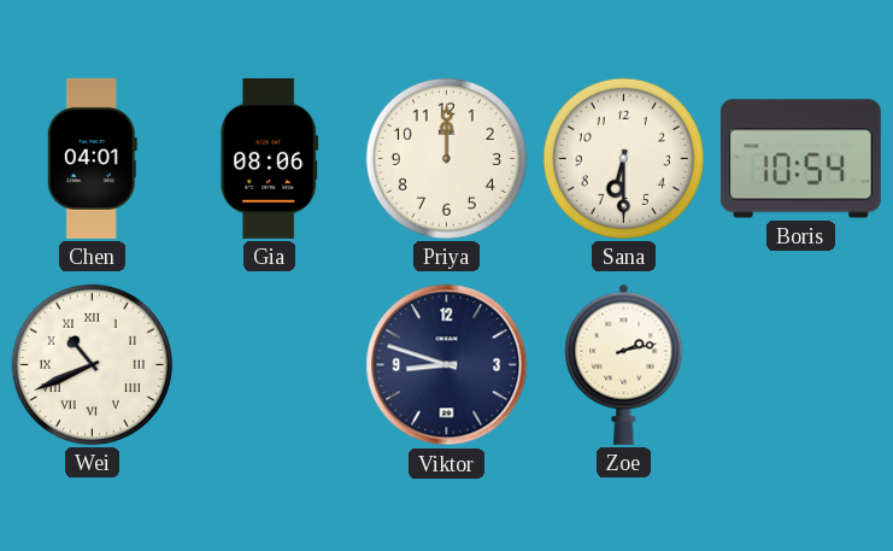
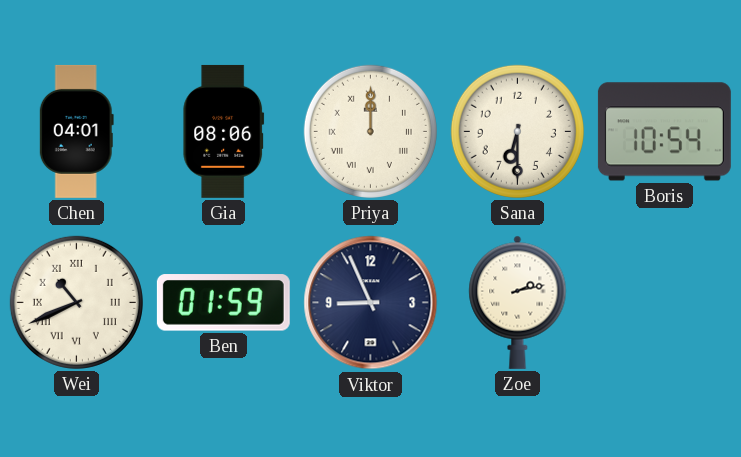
Priya numerals: Arabic -> Roman
Ben: none -> 01:59
Viktor: 8:48 -> 8:56
